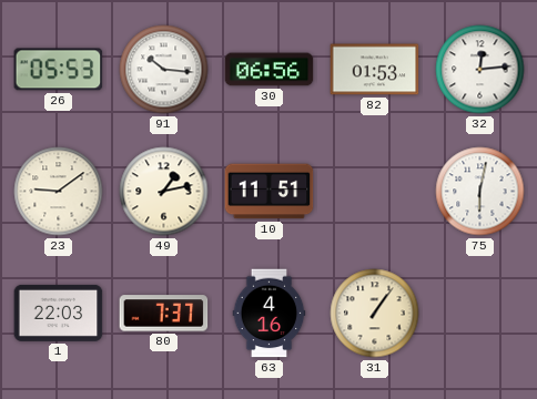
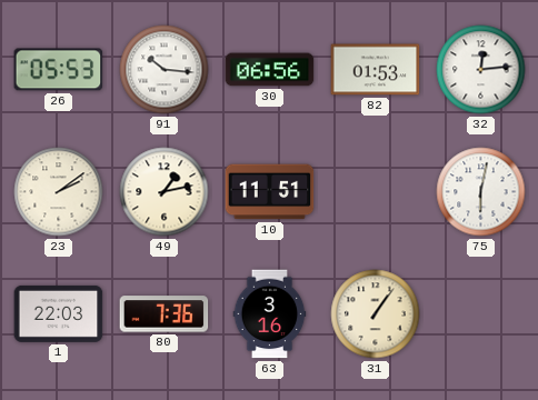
23: 9:09 -> 2:09
80: 7:37 -> 7:36
63: 4:16 -> 3:16
